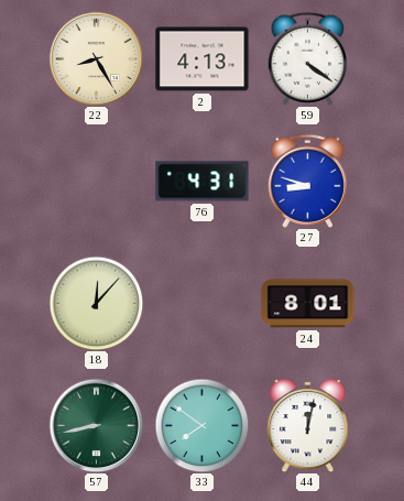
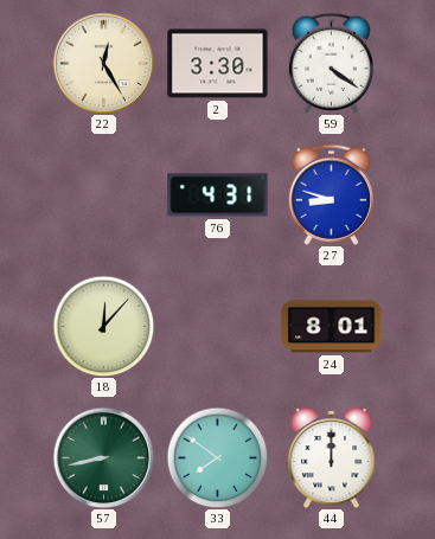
22: 8:25 -> 12:25
2: 4:13 -> 3:30
44: 12:02 -> 12:00
